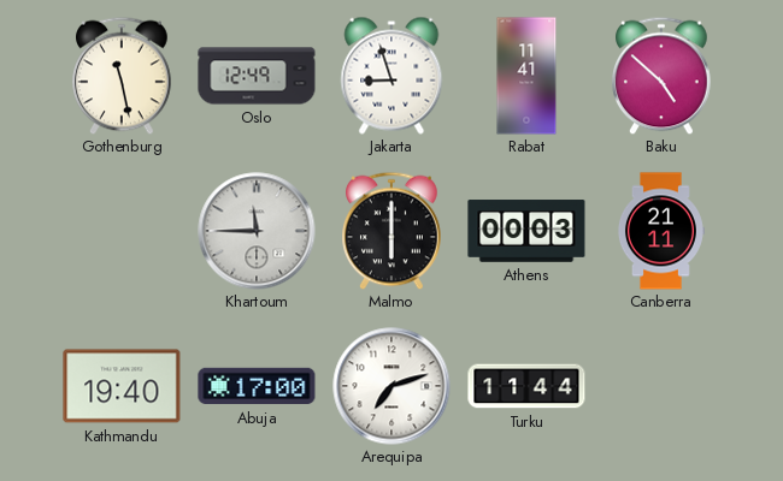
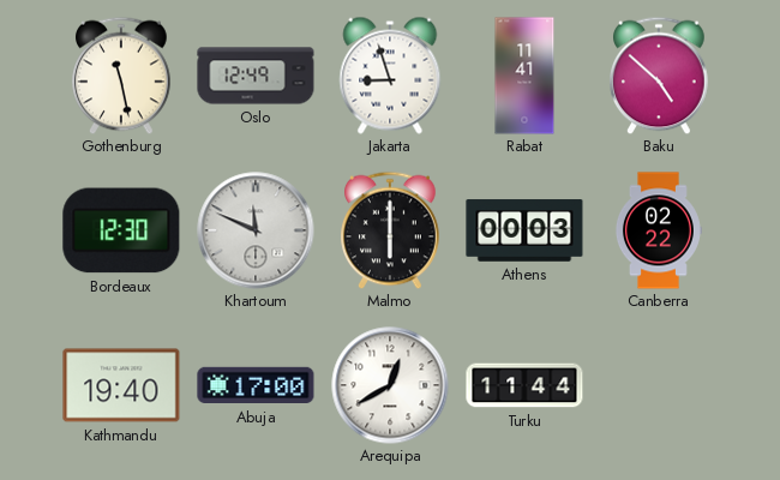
Bordeaux: none -> 12:30
Khartoum: 11:45 -> 11:49
Canberra: 21:11 -> 02:22
Arequipa: 7:12 -> 12:40
